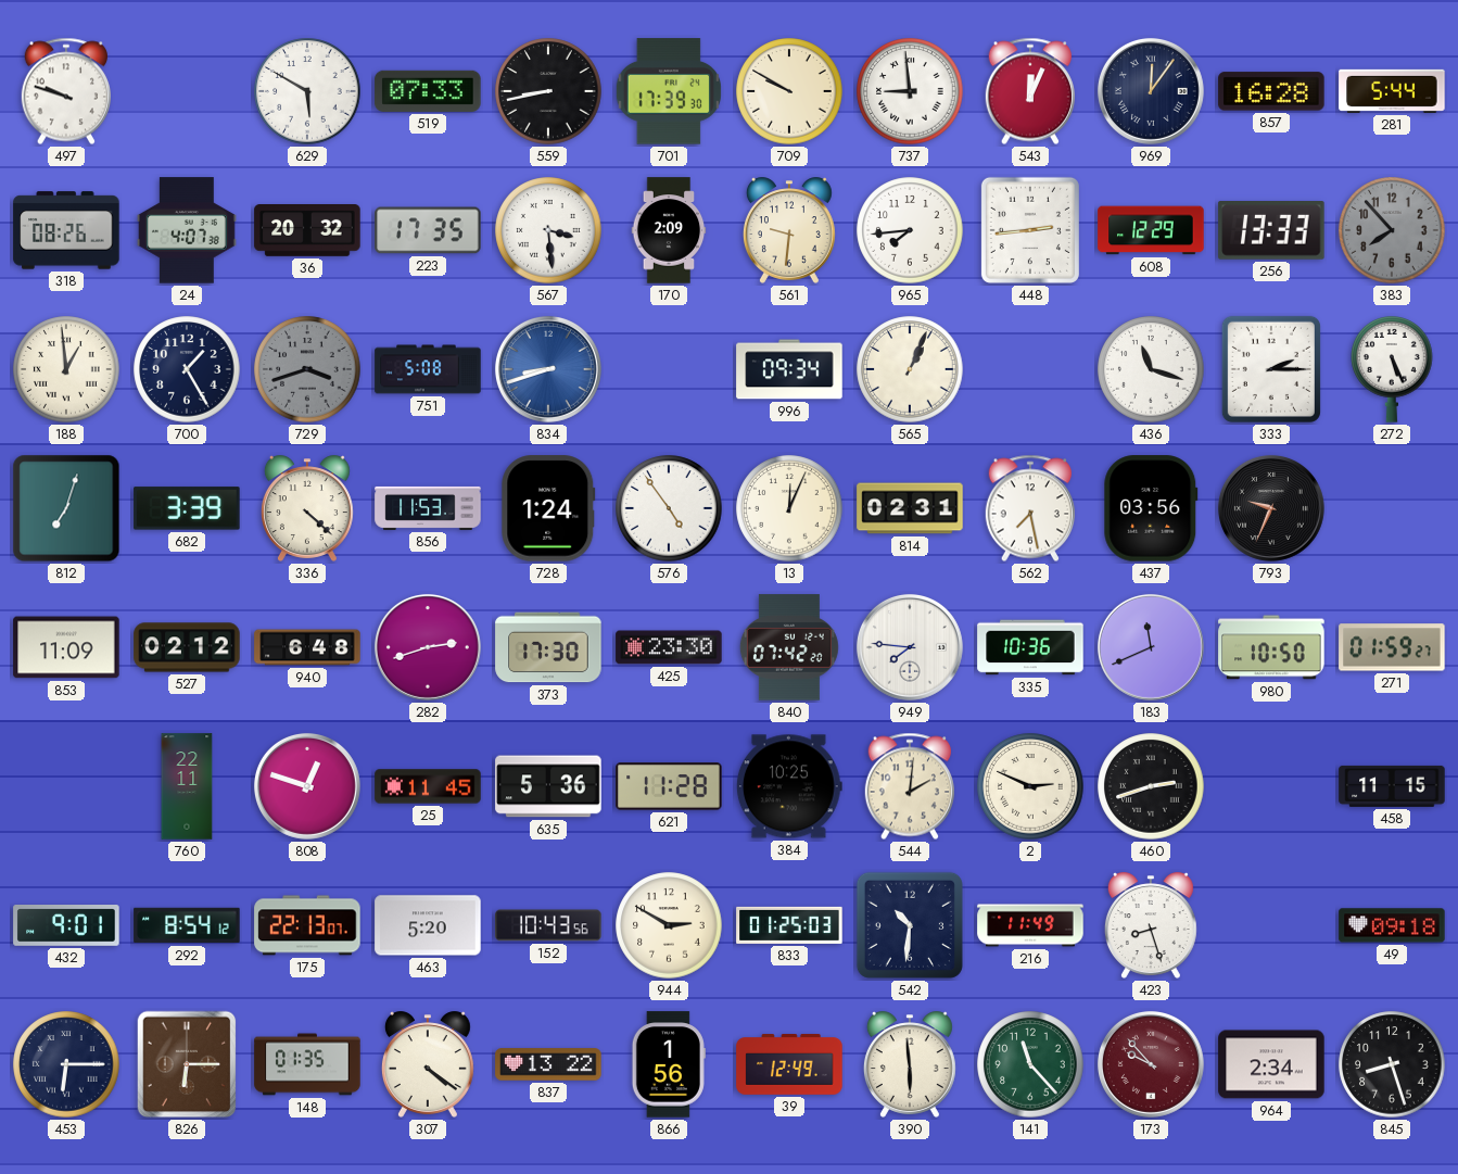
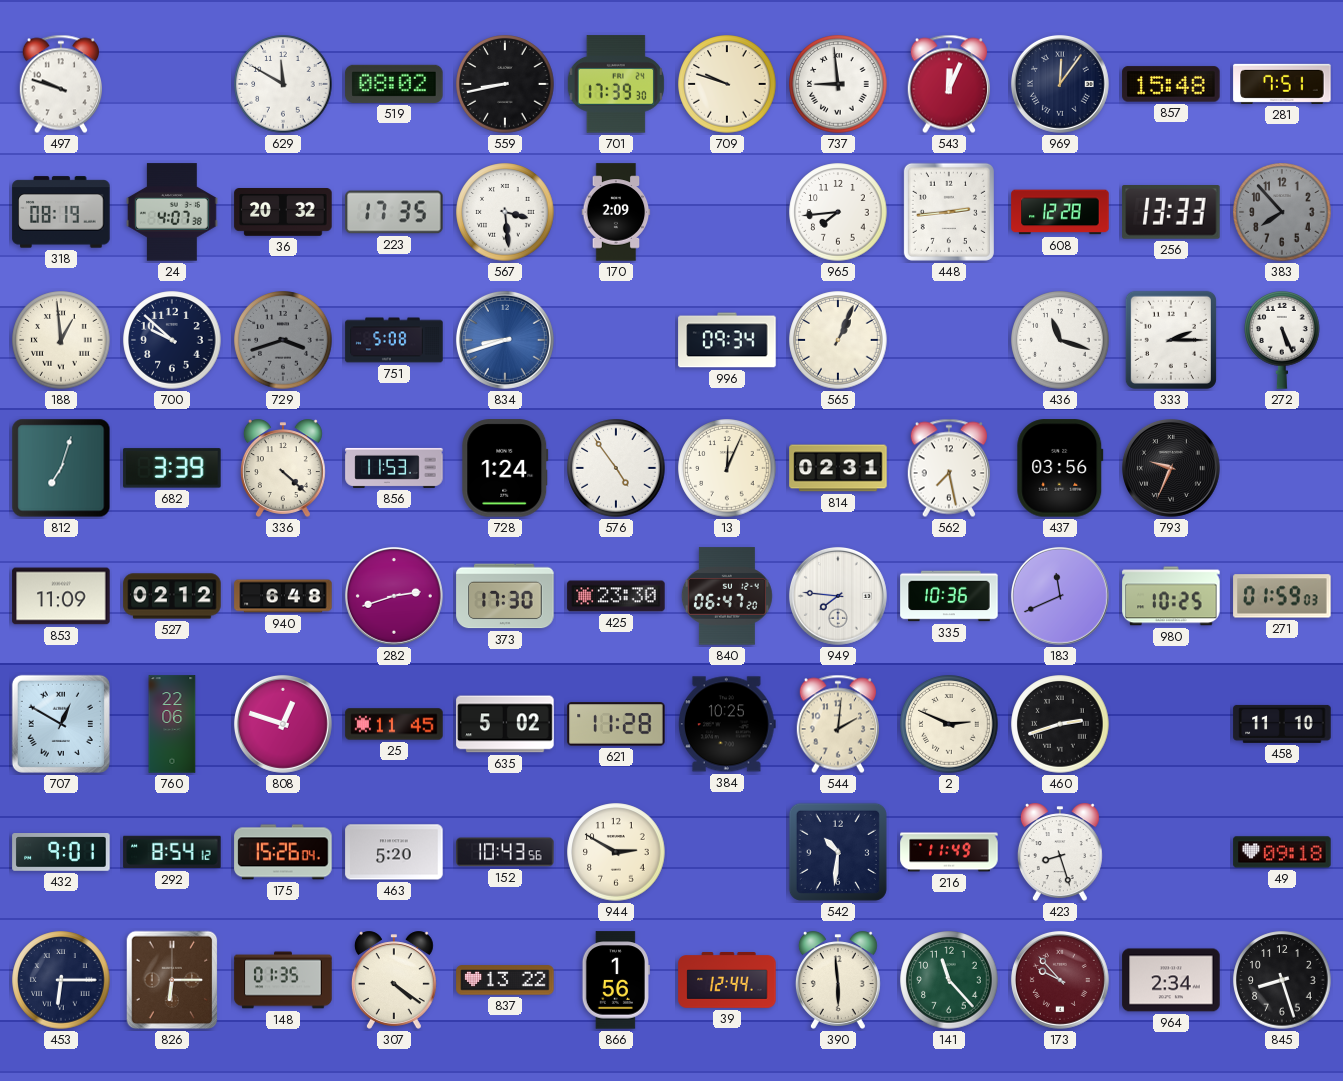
629: 5:50 -> 11:50
519: 07:33 -> 08:02
709: 9:50 -> 9:48
857: 16:28 -> 15:48
281: 5:44 -> 7:51
318: 08:26 -> 08:19
561: 9:31 -> none
608: 12:29 -> 12:28
700: 1:25 -> 9:52
840: 07:42 -> 06:47
980: 10:50 -> 10:25
271: 01:59:27 -> 01:59:03
707: none -> 12:50
760: 22:11 -> 22:06
635: 5:36 -> 5:02
458: 11:15 -> 11:10
175: 22:13 -> 15:26
833: 01:25 -> none
39: 12:49 -> 12:44
